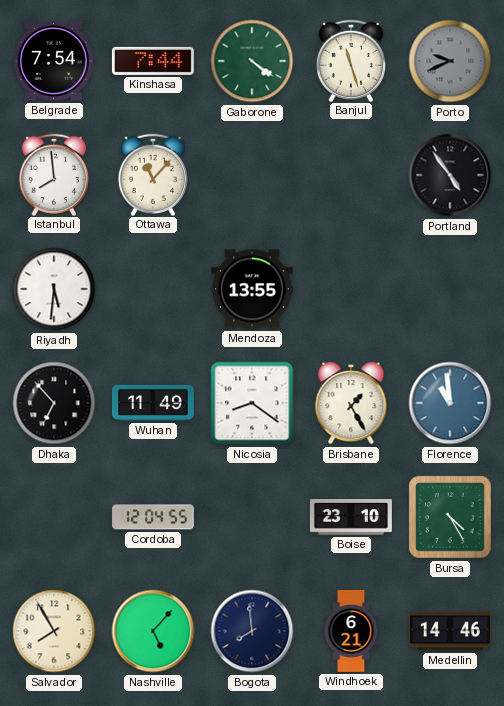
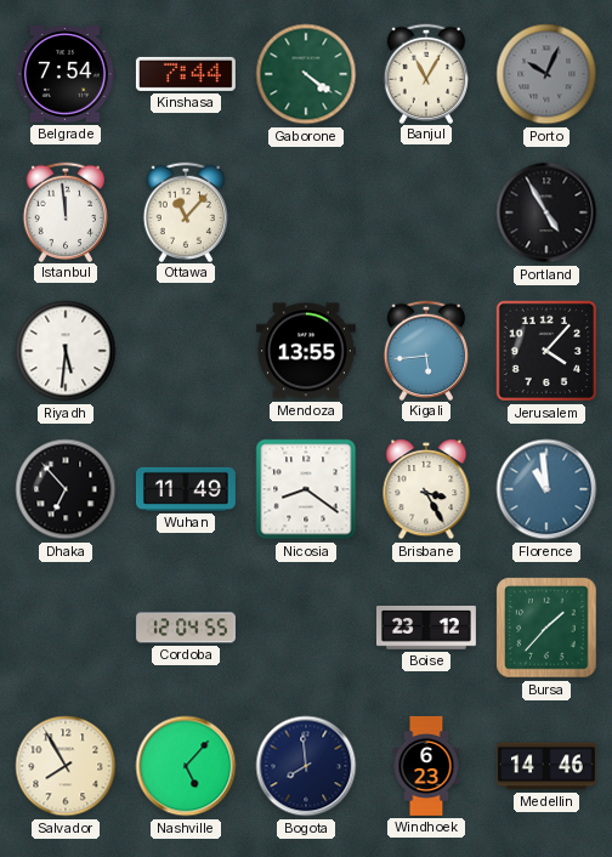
Banjul: 11:27 -> 11:05
Porto: 9:41 -> 10:04
Istanbul: 7:59 -> 11:59
Portland: 4:54 -> 4:55
Kigali: none -> 5:44
Jerusalem: none -> 4:07
Brisbane: 1:25 -> 3:25
Boise: 23:10 -> 23:12
Bursa: 4:25 -> 1:37
Windhoek: 6:21 -> 6:23
